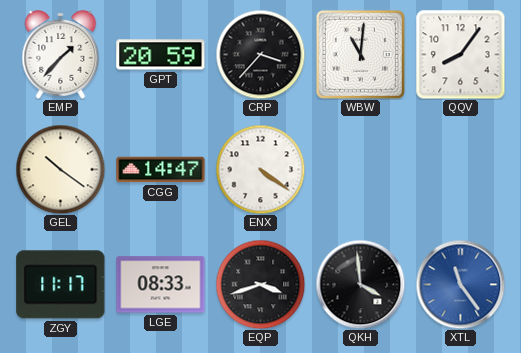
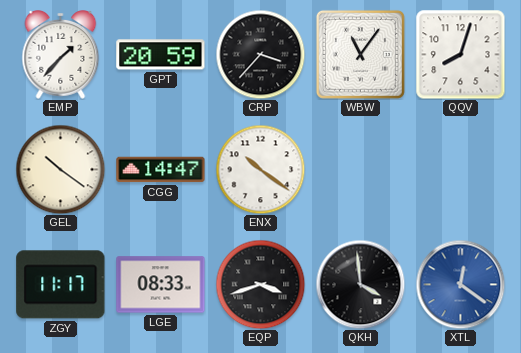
WBW: 11:01 -> 11:06
QQV: 8:06 -> 8:03
ENX: 4:21 -> 10:21
XTL: 11:24 -> 12:21
